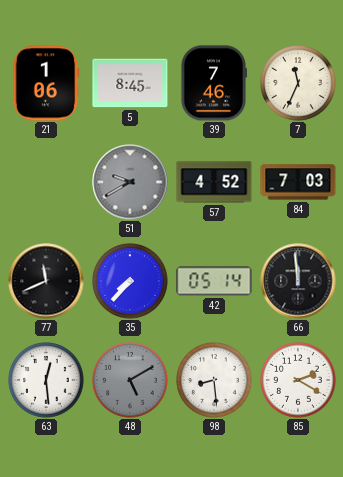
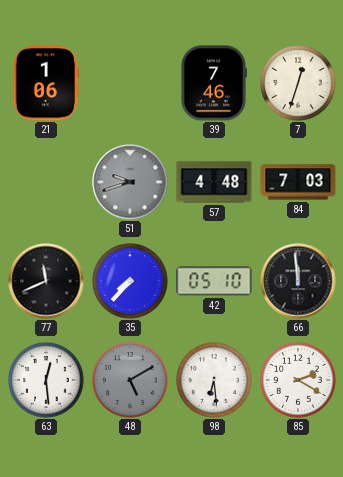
5: 8:45 -> none
7: 11:34 -> 12:33
51: 9:40 -> 9:42
57: 4:52 -> 4:48
42: 05:14 -> 05:10
98: 8:29 -> 6:29
